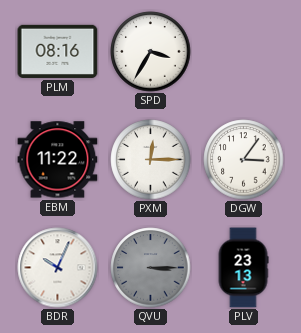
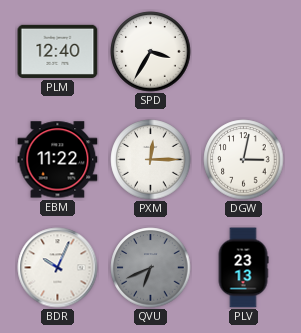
PLM: 08:16 -> 12:40
DGW: 3:06 -> 3:02
QVU: 3:15 -> 6:41
